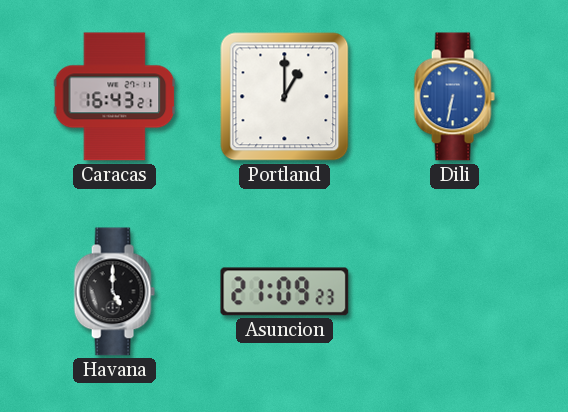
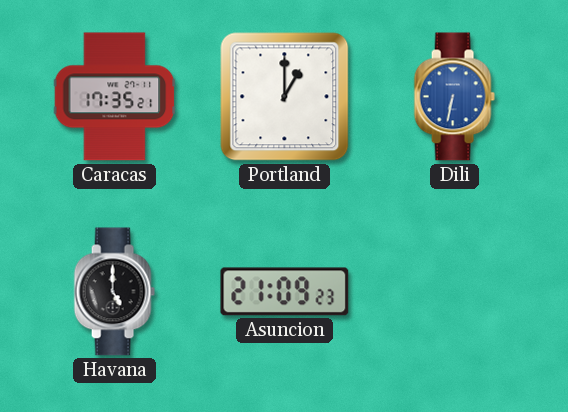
Caracas: 16:43 -> 17:35
